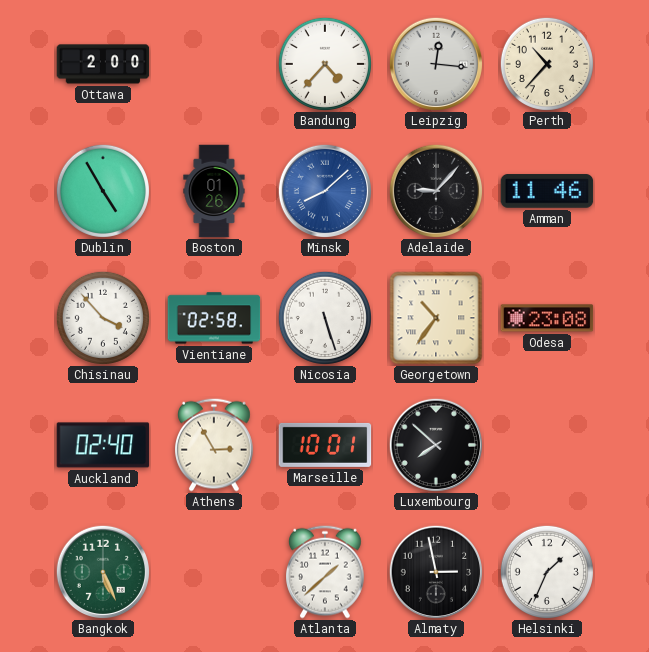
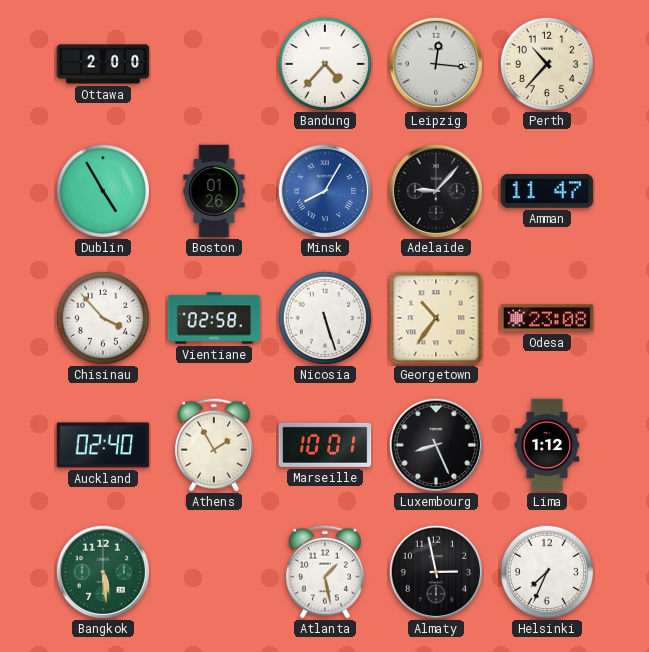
Minsk: 8:08 -> 8:05
Amman: 11:46 -> 11:47
Athens: 2:55 -> 1:55
Luxembourg: 7:52 -> 8:26
Lima: none -> 1:12
Bangkok: 5:26 -> 5:29
Atlanta: 1:38 -> 1:28
Helsinki: 1:34 -> 7:34
